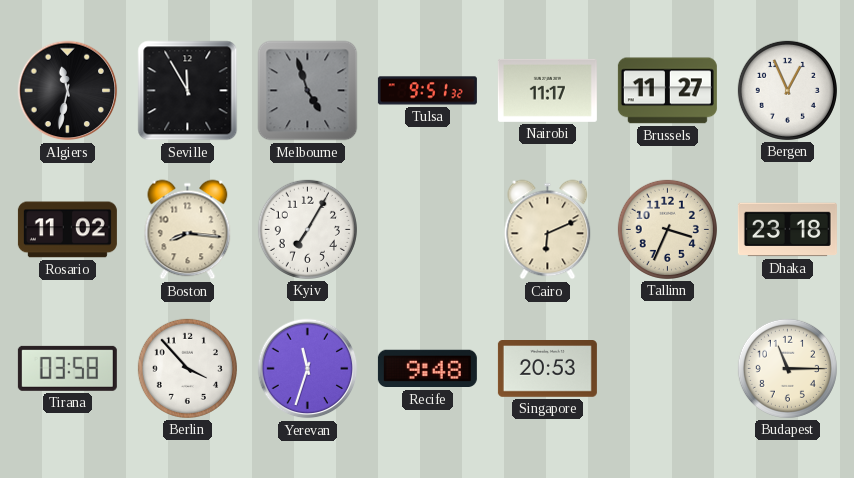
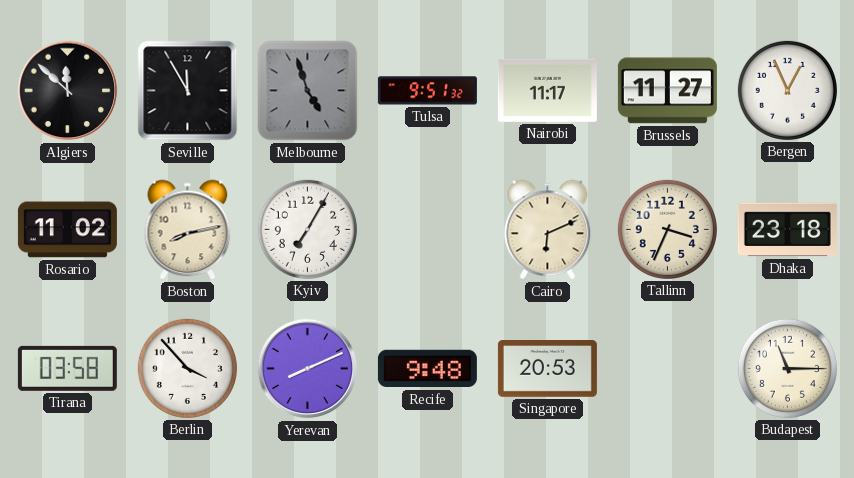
Algiers: 11:32 -> 11:52
Boston: 8:16 -> 8:13
Yerevan: 11:33 -> 8:11
